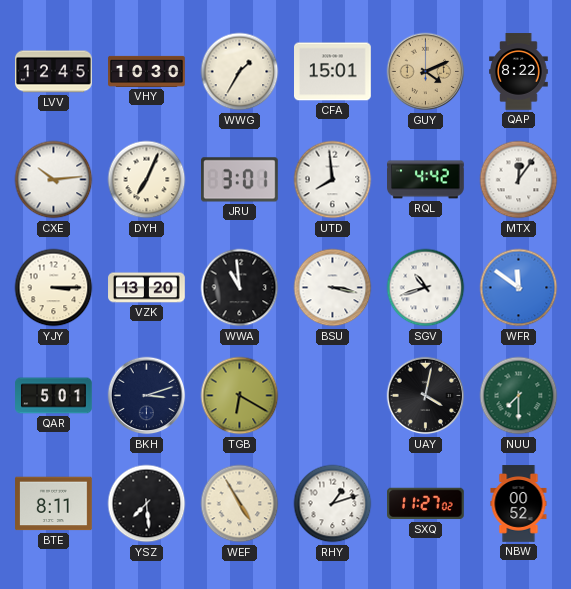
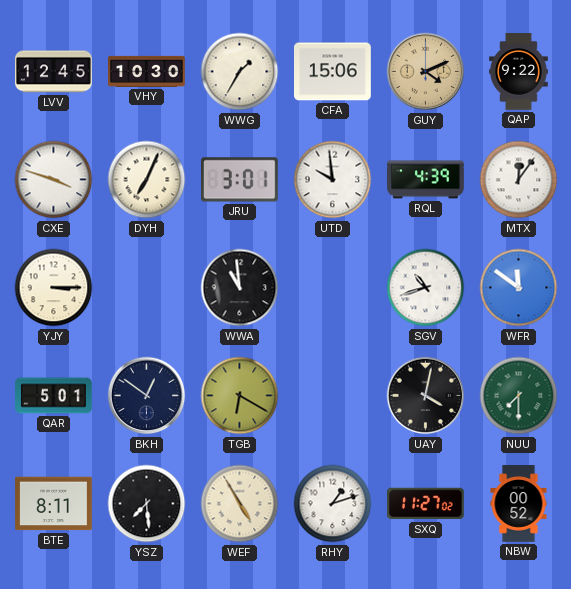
CFA: 15:01 -> 15:06
QAP: 8:22 -> 9:22
CXE: 10:14 -> 3:48
UTD: 7:59 -> 9:59
RQL: 4:42 -> 4:39
VZK: 13:20 -> none
BSU: 3:17 -> none
BKH: 3:12 -> 12:51
